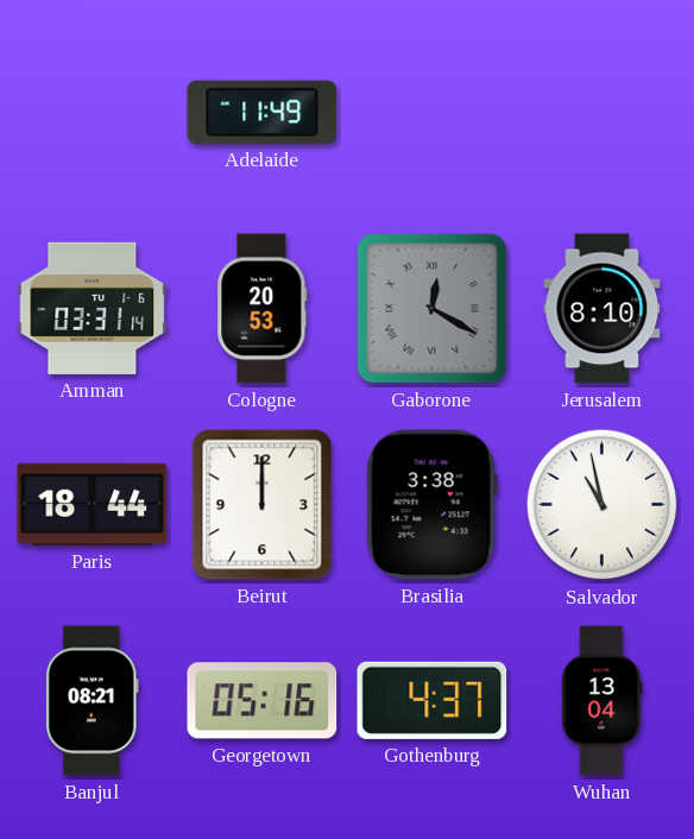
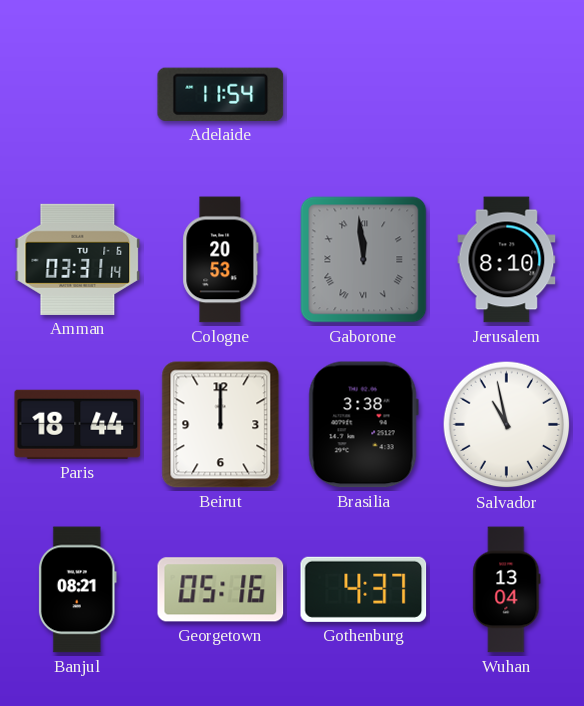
Adelaide: 11:49 -> 11:54
Gaborone: 12:20 -> 11:59
